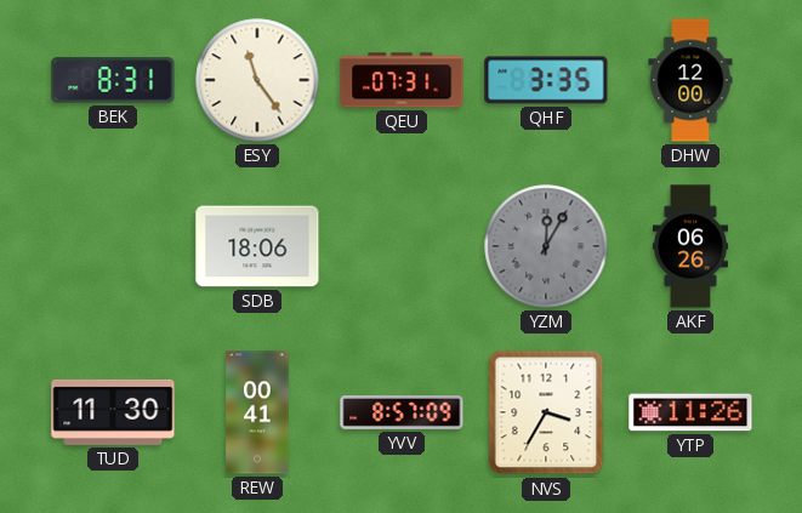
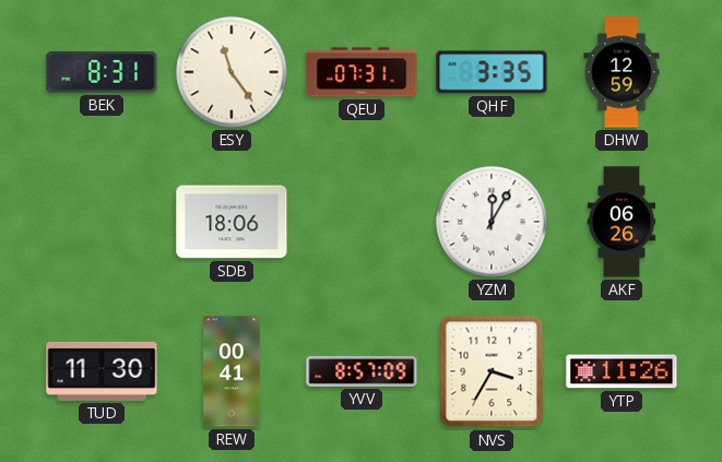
DHW: 12:00 -> 12:59
YZM dial: grey -> white
